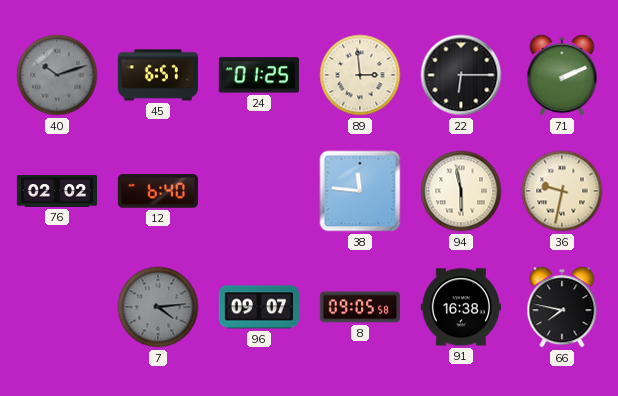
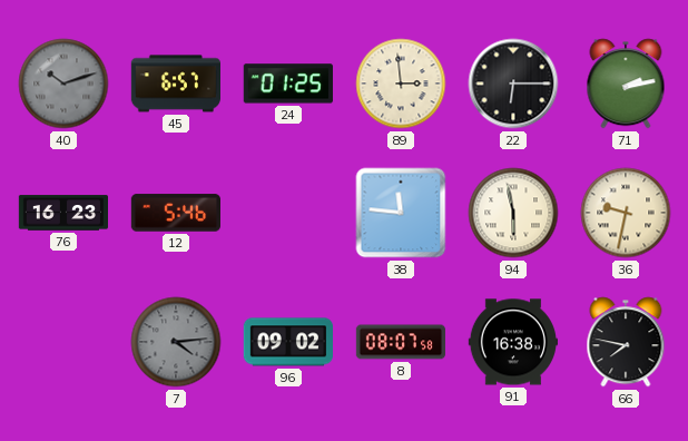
71: 2:11 -> 2:13
76: 02:02 -> 16:23
12: 6:40 -> 5:46
96: 09:07 -> 09:02
8: 09:05 -> 08:07
